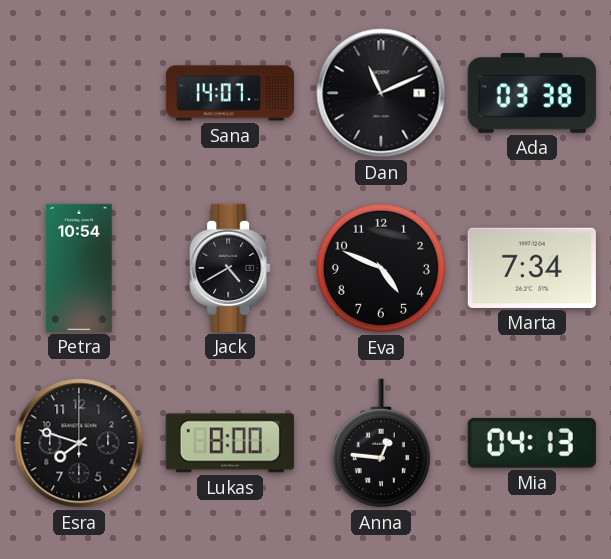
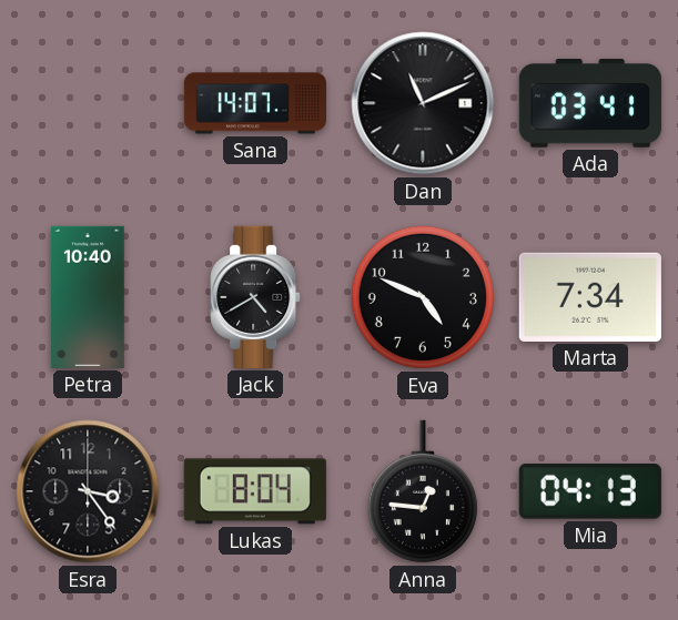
Ada: 03:38 -> 03:41
Petra: 10:54 -> 10:40
Esra: 7:48 -> 3:24
Lukas: 8:00 -> 8:04
